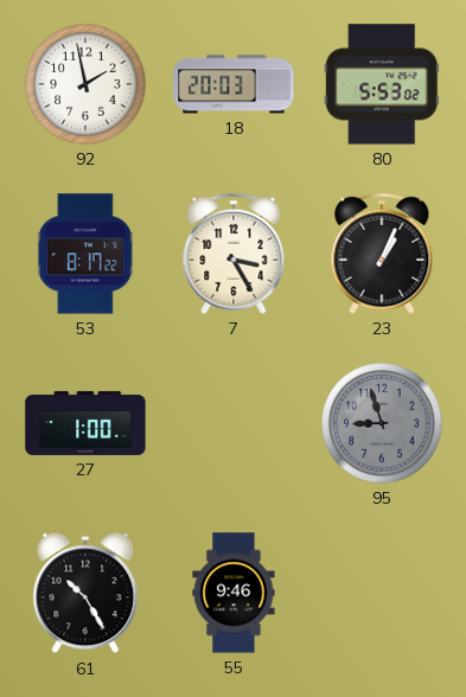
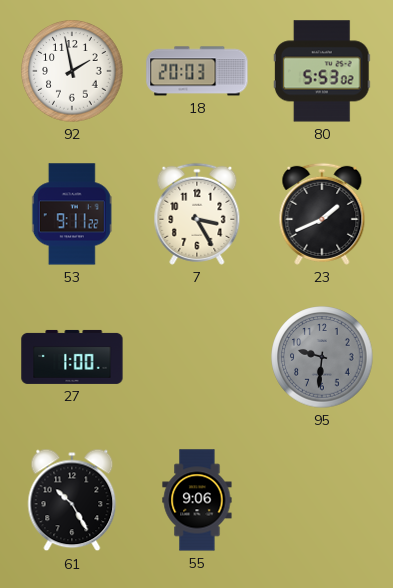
53: 8:17 -> 9:11
23: 1:04 -> 1:41
95: 8:57 -> 9:31
55: 9:46 -> 9:06
